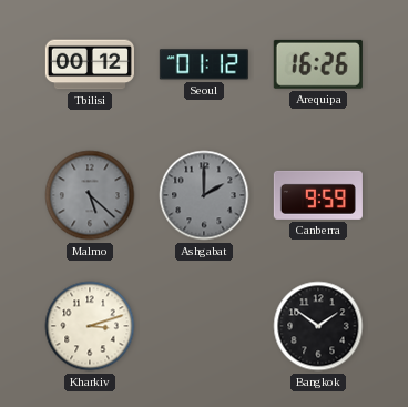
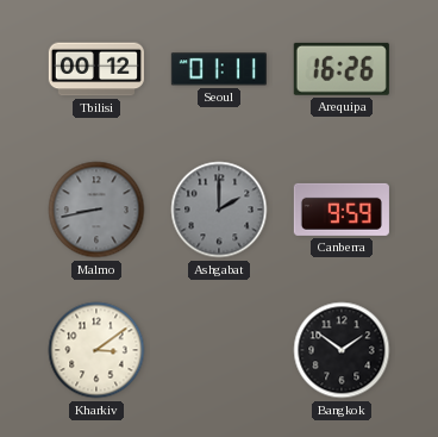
Seoul: 01:12 -> 01:11
Malmo: 5:22 -> 8:43
Kharkiv: 3:12 -> 3:09
